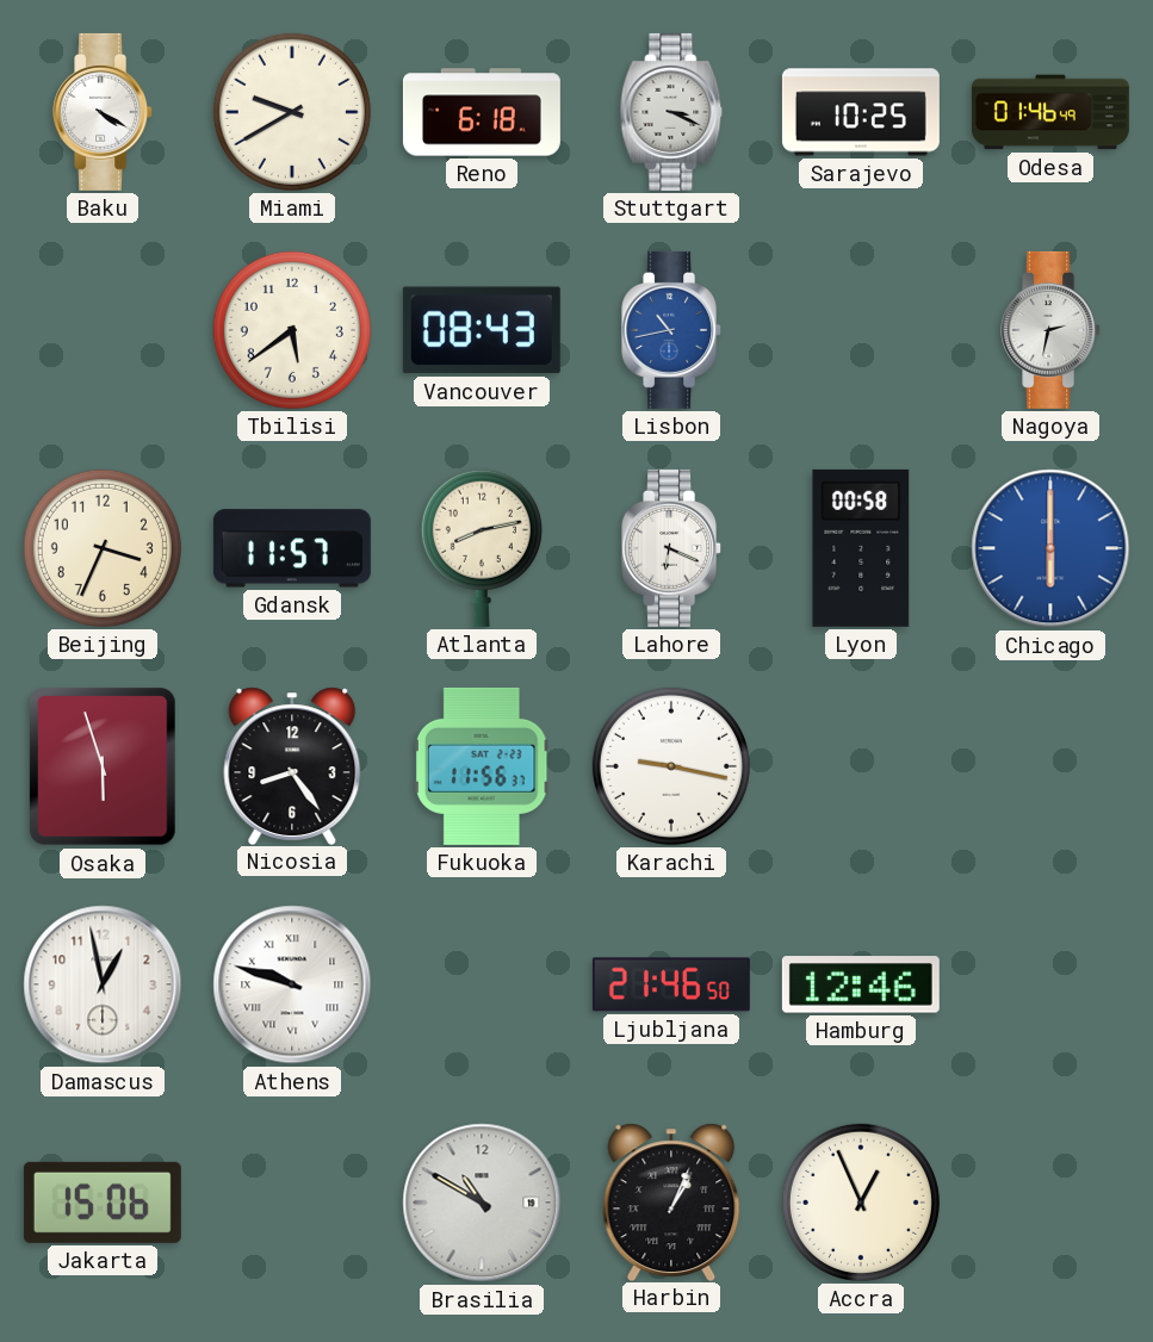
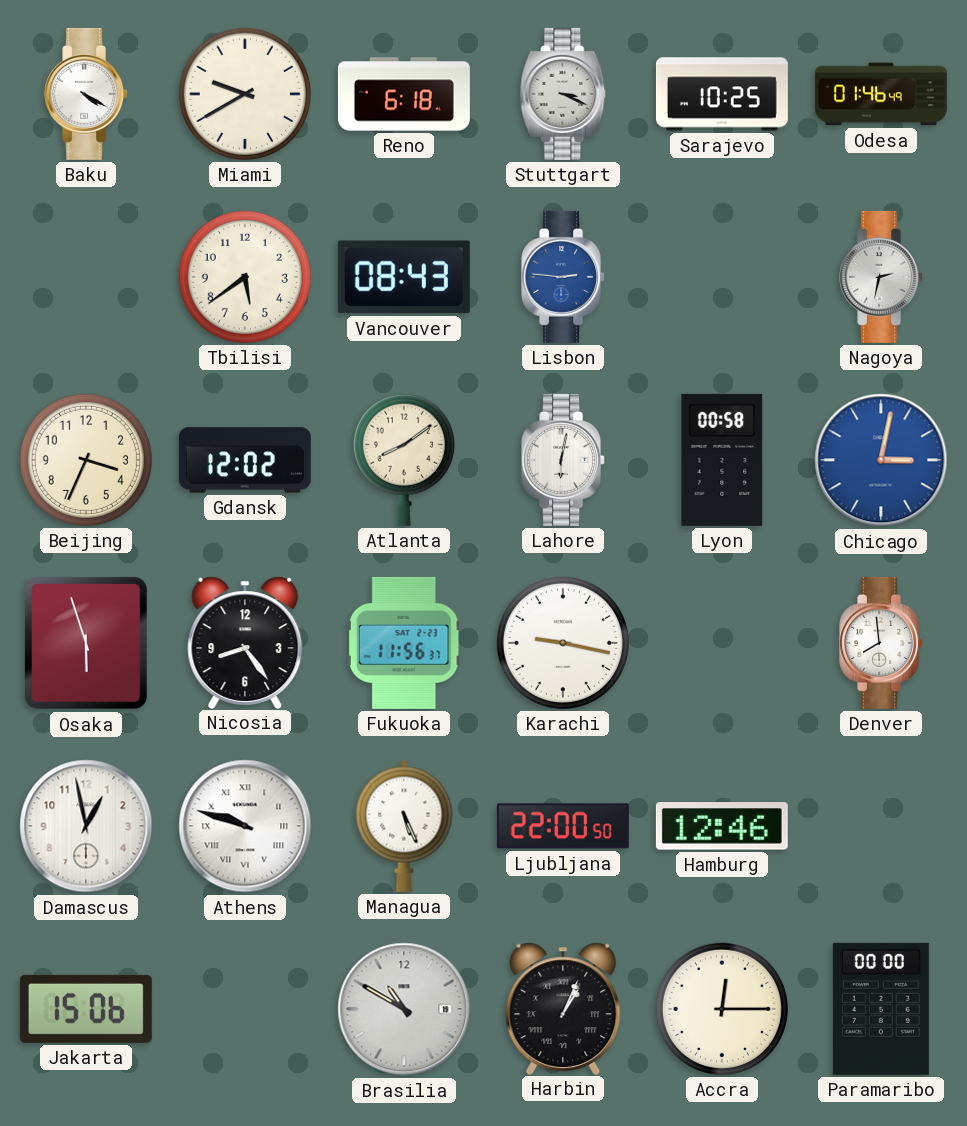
Lisbon: 10:43 -> 2:46
Gdansk: 11:57 -> 12:02
Atlanta: 8:13 -> 8:09
Lahore: 6:19 -> 6:02
Chicago: 6:00 -> 3:02
Denver: none -> 7:59
Managua: none -> 5:26
Ljubljana: 21:46 -> 22:00
Accra: 12:56 -> 12:15
Paramaribo: none -> 00:00
